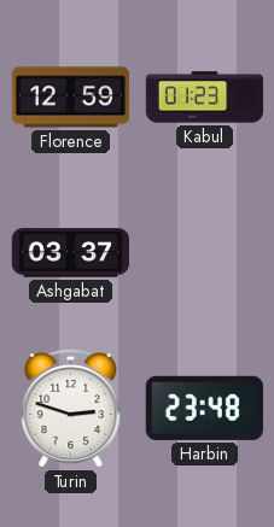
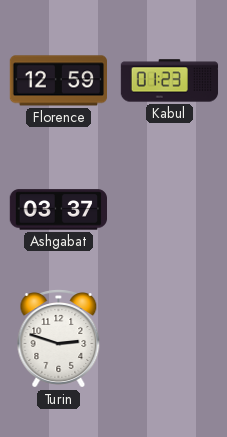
Harbin: 23:48 -> none
